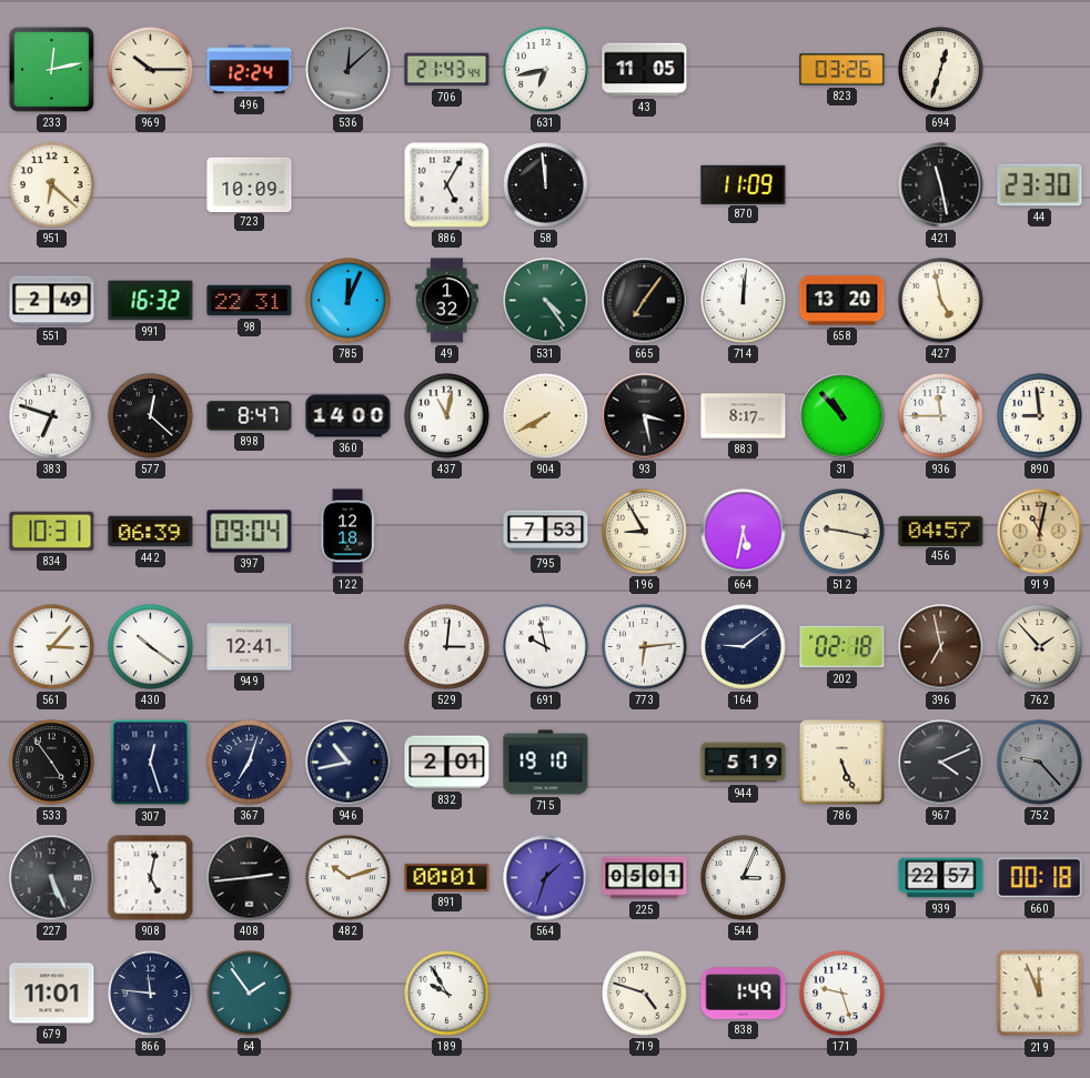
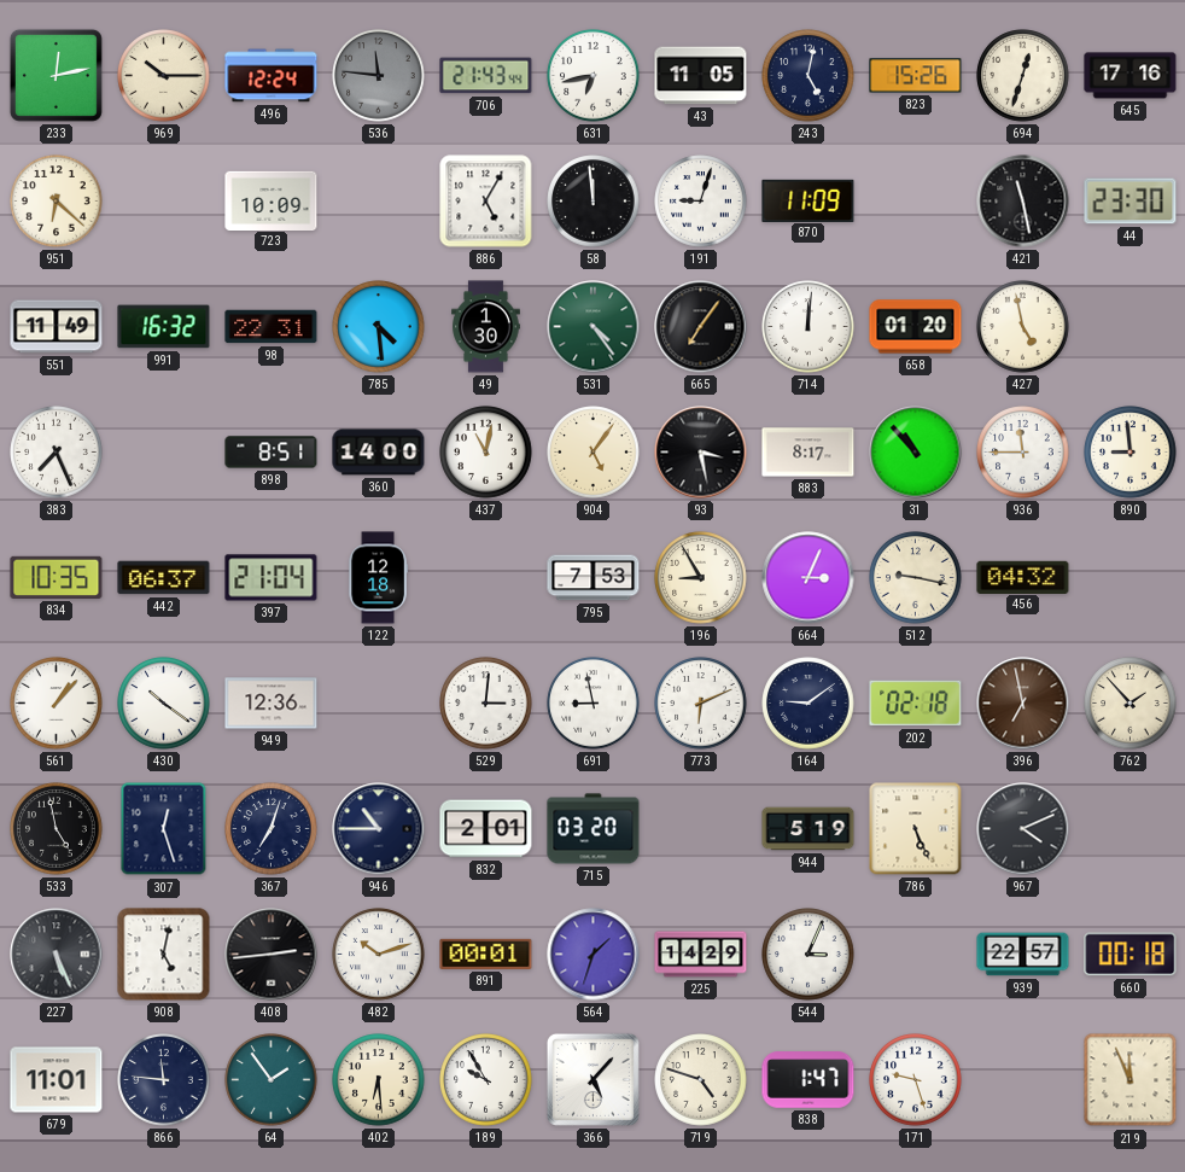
536: 12:08 -> 11:46
243: none -> 5:02
823: 03:26 -> 15:26
645: none -> 17:16
191: none -> 9:03
551: 2:49 -> 11:49
785: 12:04 -> 4:29
49: 1:32 -> 1:30
658: 13:20 -> 01:20
383: 6:48 -> 7:26
577: 12:22 -> none
898: 8:47 -> 8:51
904: 7:40 -> 5:06
834: 10:31 -> 10:35
442: 06:39 -> 06:37
397: 09:04 -> 21:04
664: 5:32 -> 3:04
456: 04:57 -> 04:32
919: 11:02 -> none
561: 3:07 -> 1:07
949: 12:41 -> 12:36
691: 9:58 -> 8:58
773: 6:14 -> 6:11
533: 4:54 -> 4:58
946: 10:43 -> 10:45
715: 19:10 -> 03:20
752: 9:23 -> none
225: 05:01 -> 14:29
402: none -> 6:29
366: none -> 5:07
838: 1:49 -> 1:47
